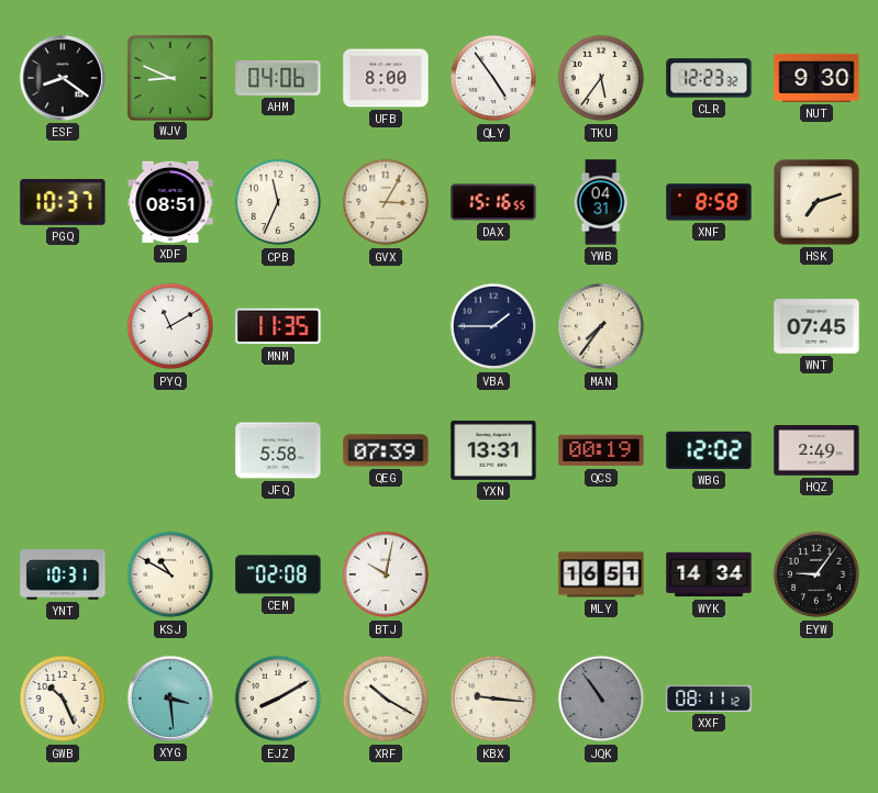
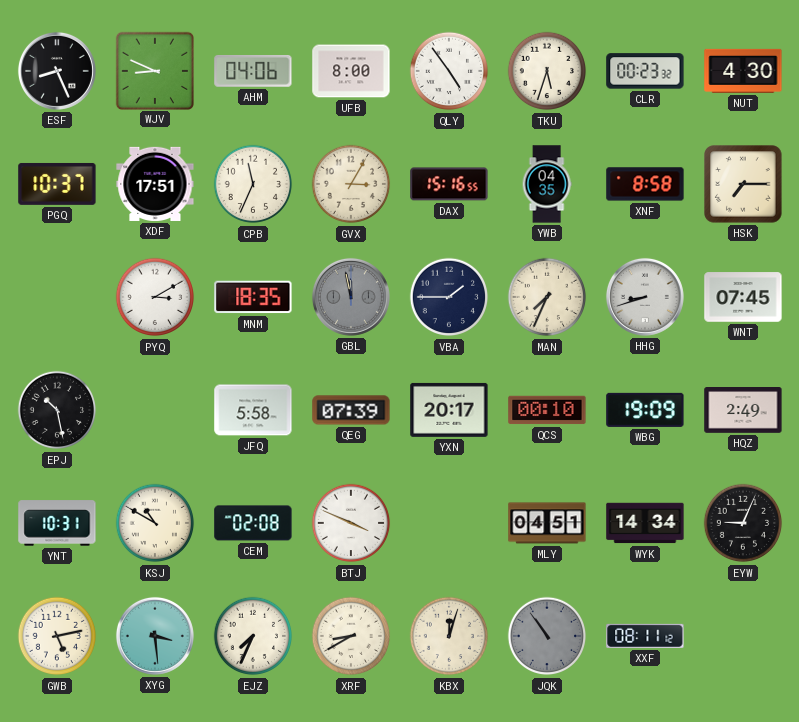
ESF: 8:21 -> 8:26
TKU: 5:36 -> 5:33
CLR: 12:23 -> 00:23
NUT: 9:30 -> 4:30
XDF: 08:51 -> 17:51
YWB: 04:31 -> 04:35
HSK: 7:12 -> 7:15
PYQ: 11:10 -> 3:10
MNM: 11:35 -> 18:35
GBL: none -> 11:58
MAN: 7:36 -> 7:34
HHG: none -> 8:42
EPJ: none -> 10:28
YXN: 13:31 -> 20:17
QCS: 00:19 -> 00:10
WBG: 12:02 -> 19:09
BTJ: 10:02 -> 3:49
MLY: 16:51 -> 04:51
EYW: 9:06 -> 9:04
GWB: 10:26 -> 5:13
EJZ: 8:10 -> 7:34
XRF: 10:20 -> 8:40
KBX: 9:16 -> 12:03
